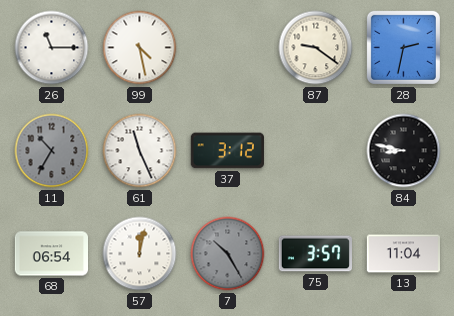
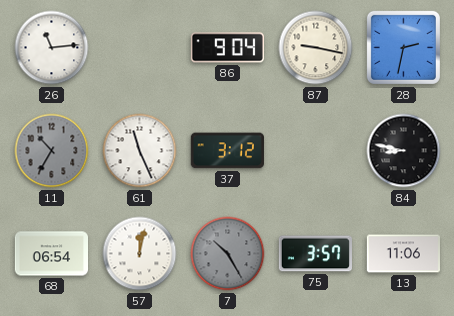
26: 11:15 -> 11:14
99: 4:28 -> none
86: none -> 9:04
87: 9:21 -> 9:17
13: 11:04 -> 11:06
